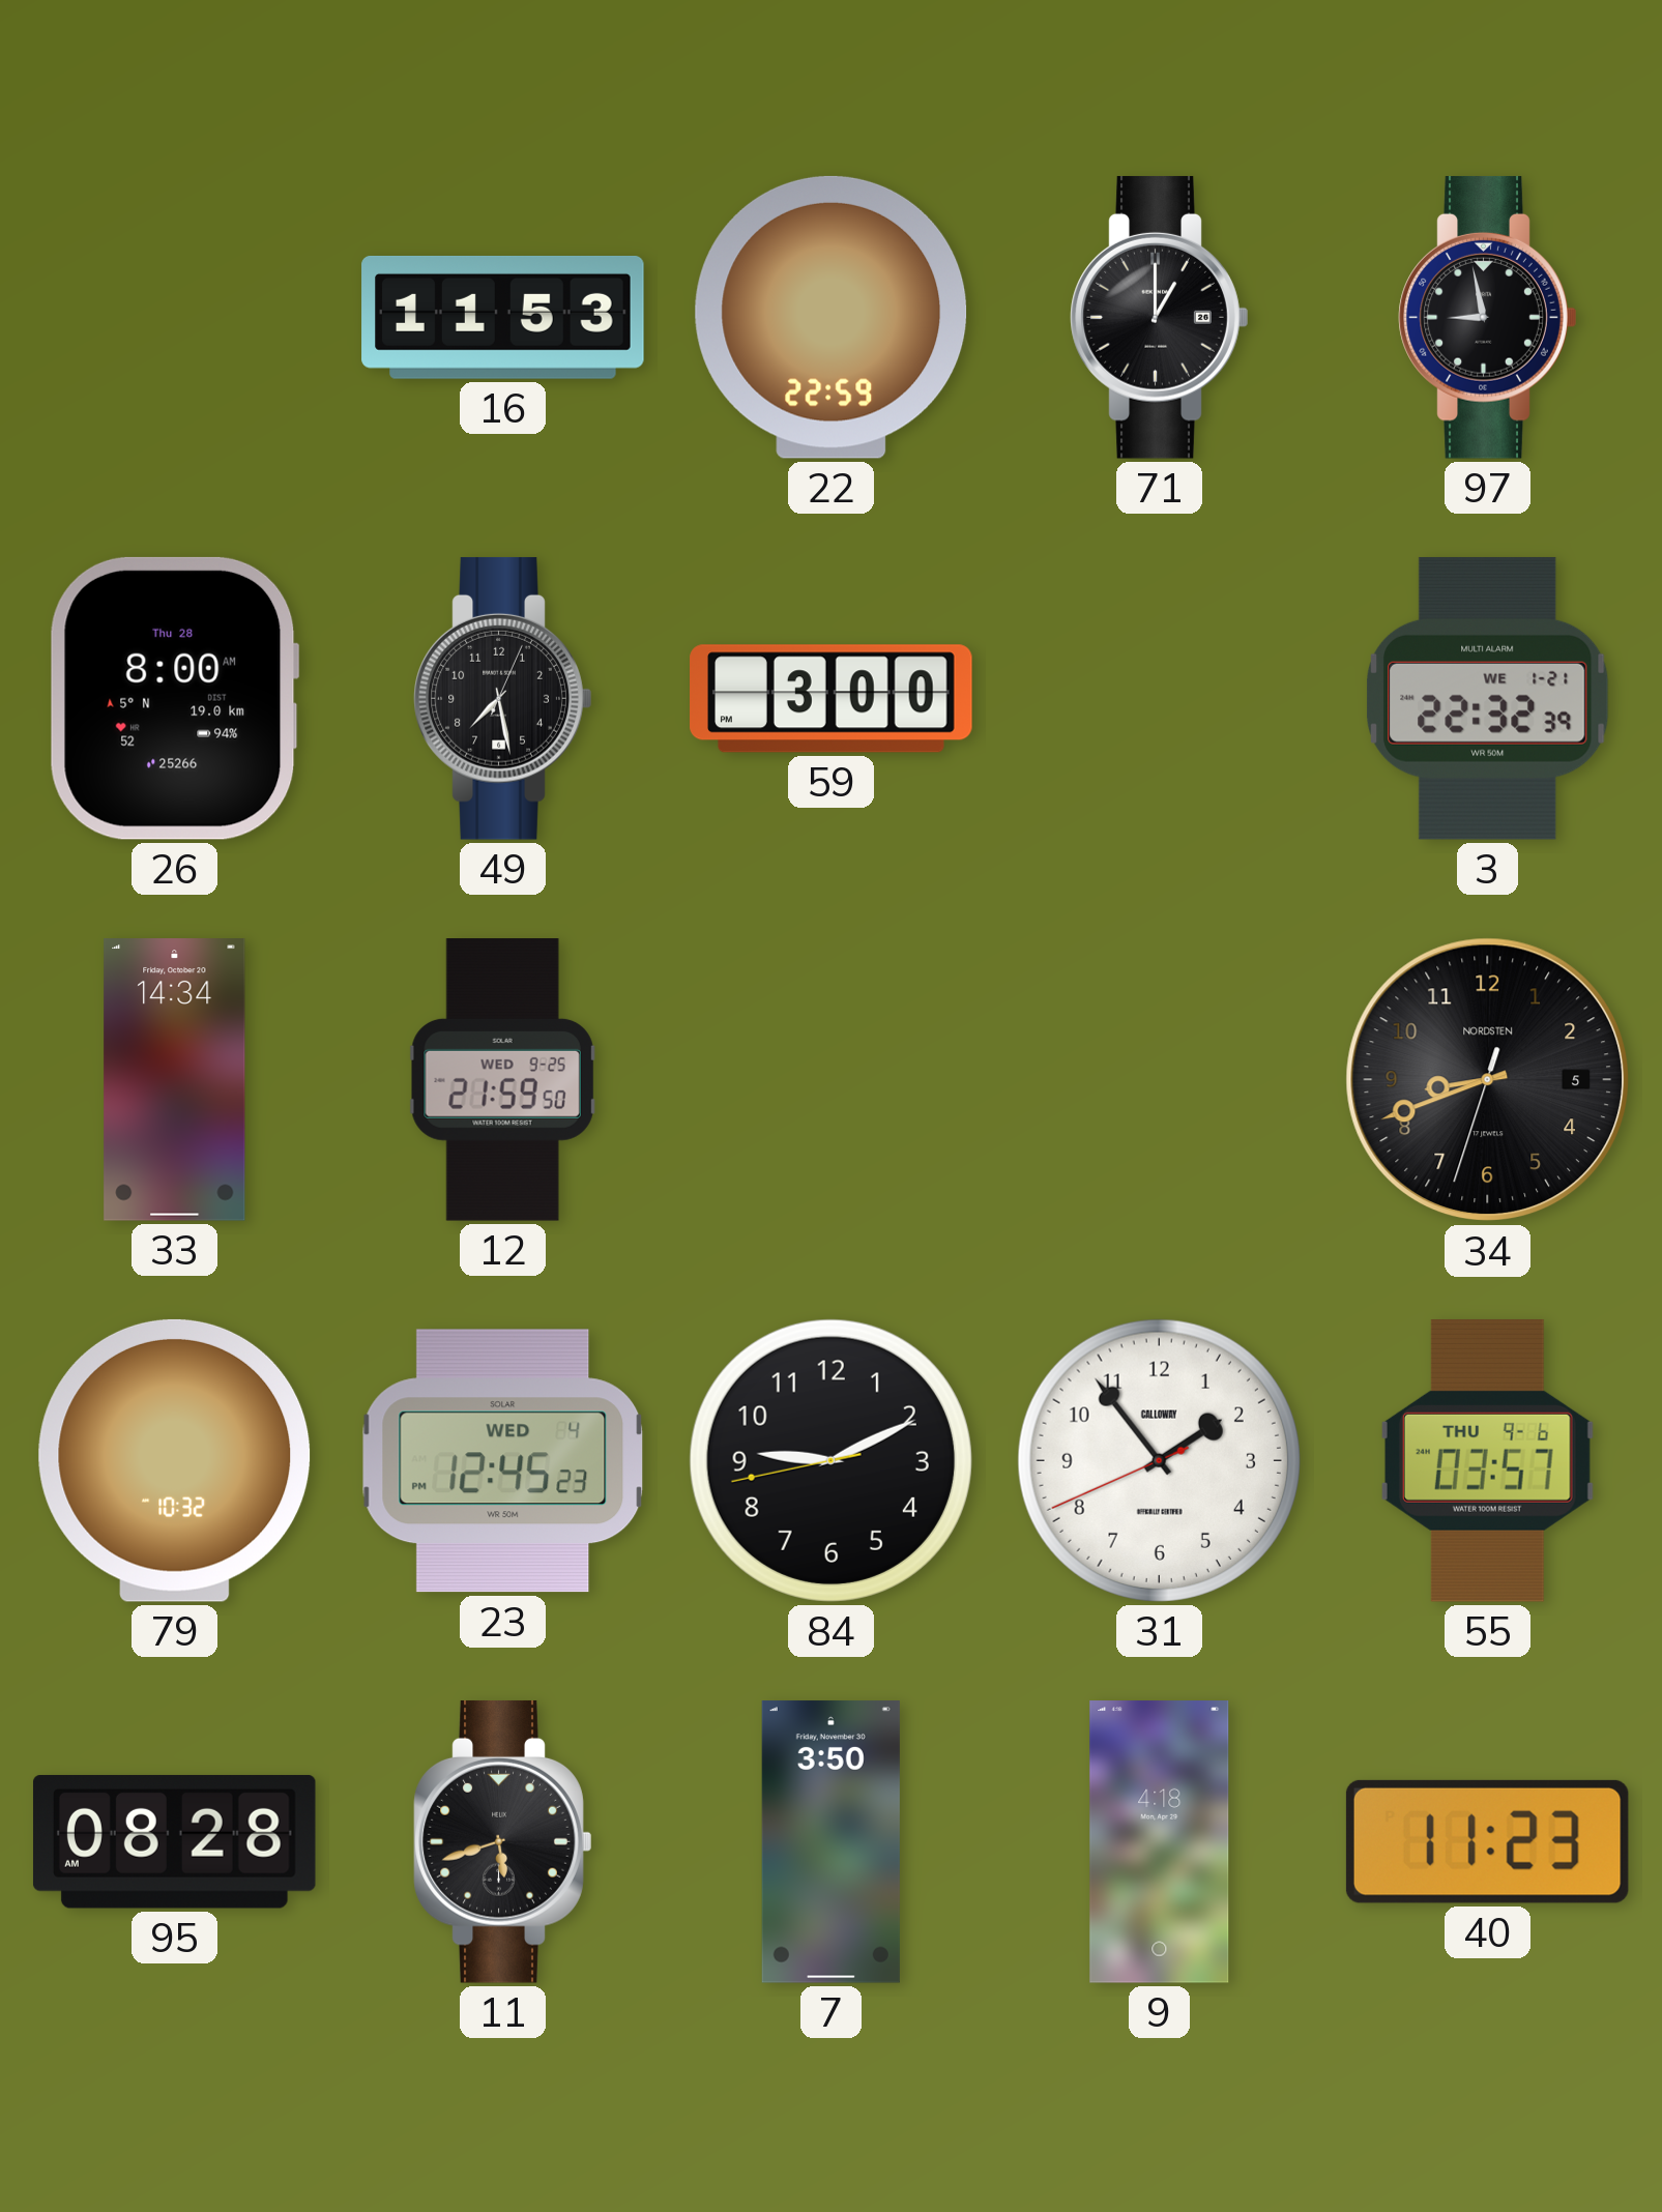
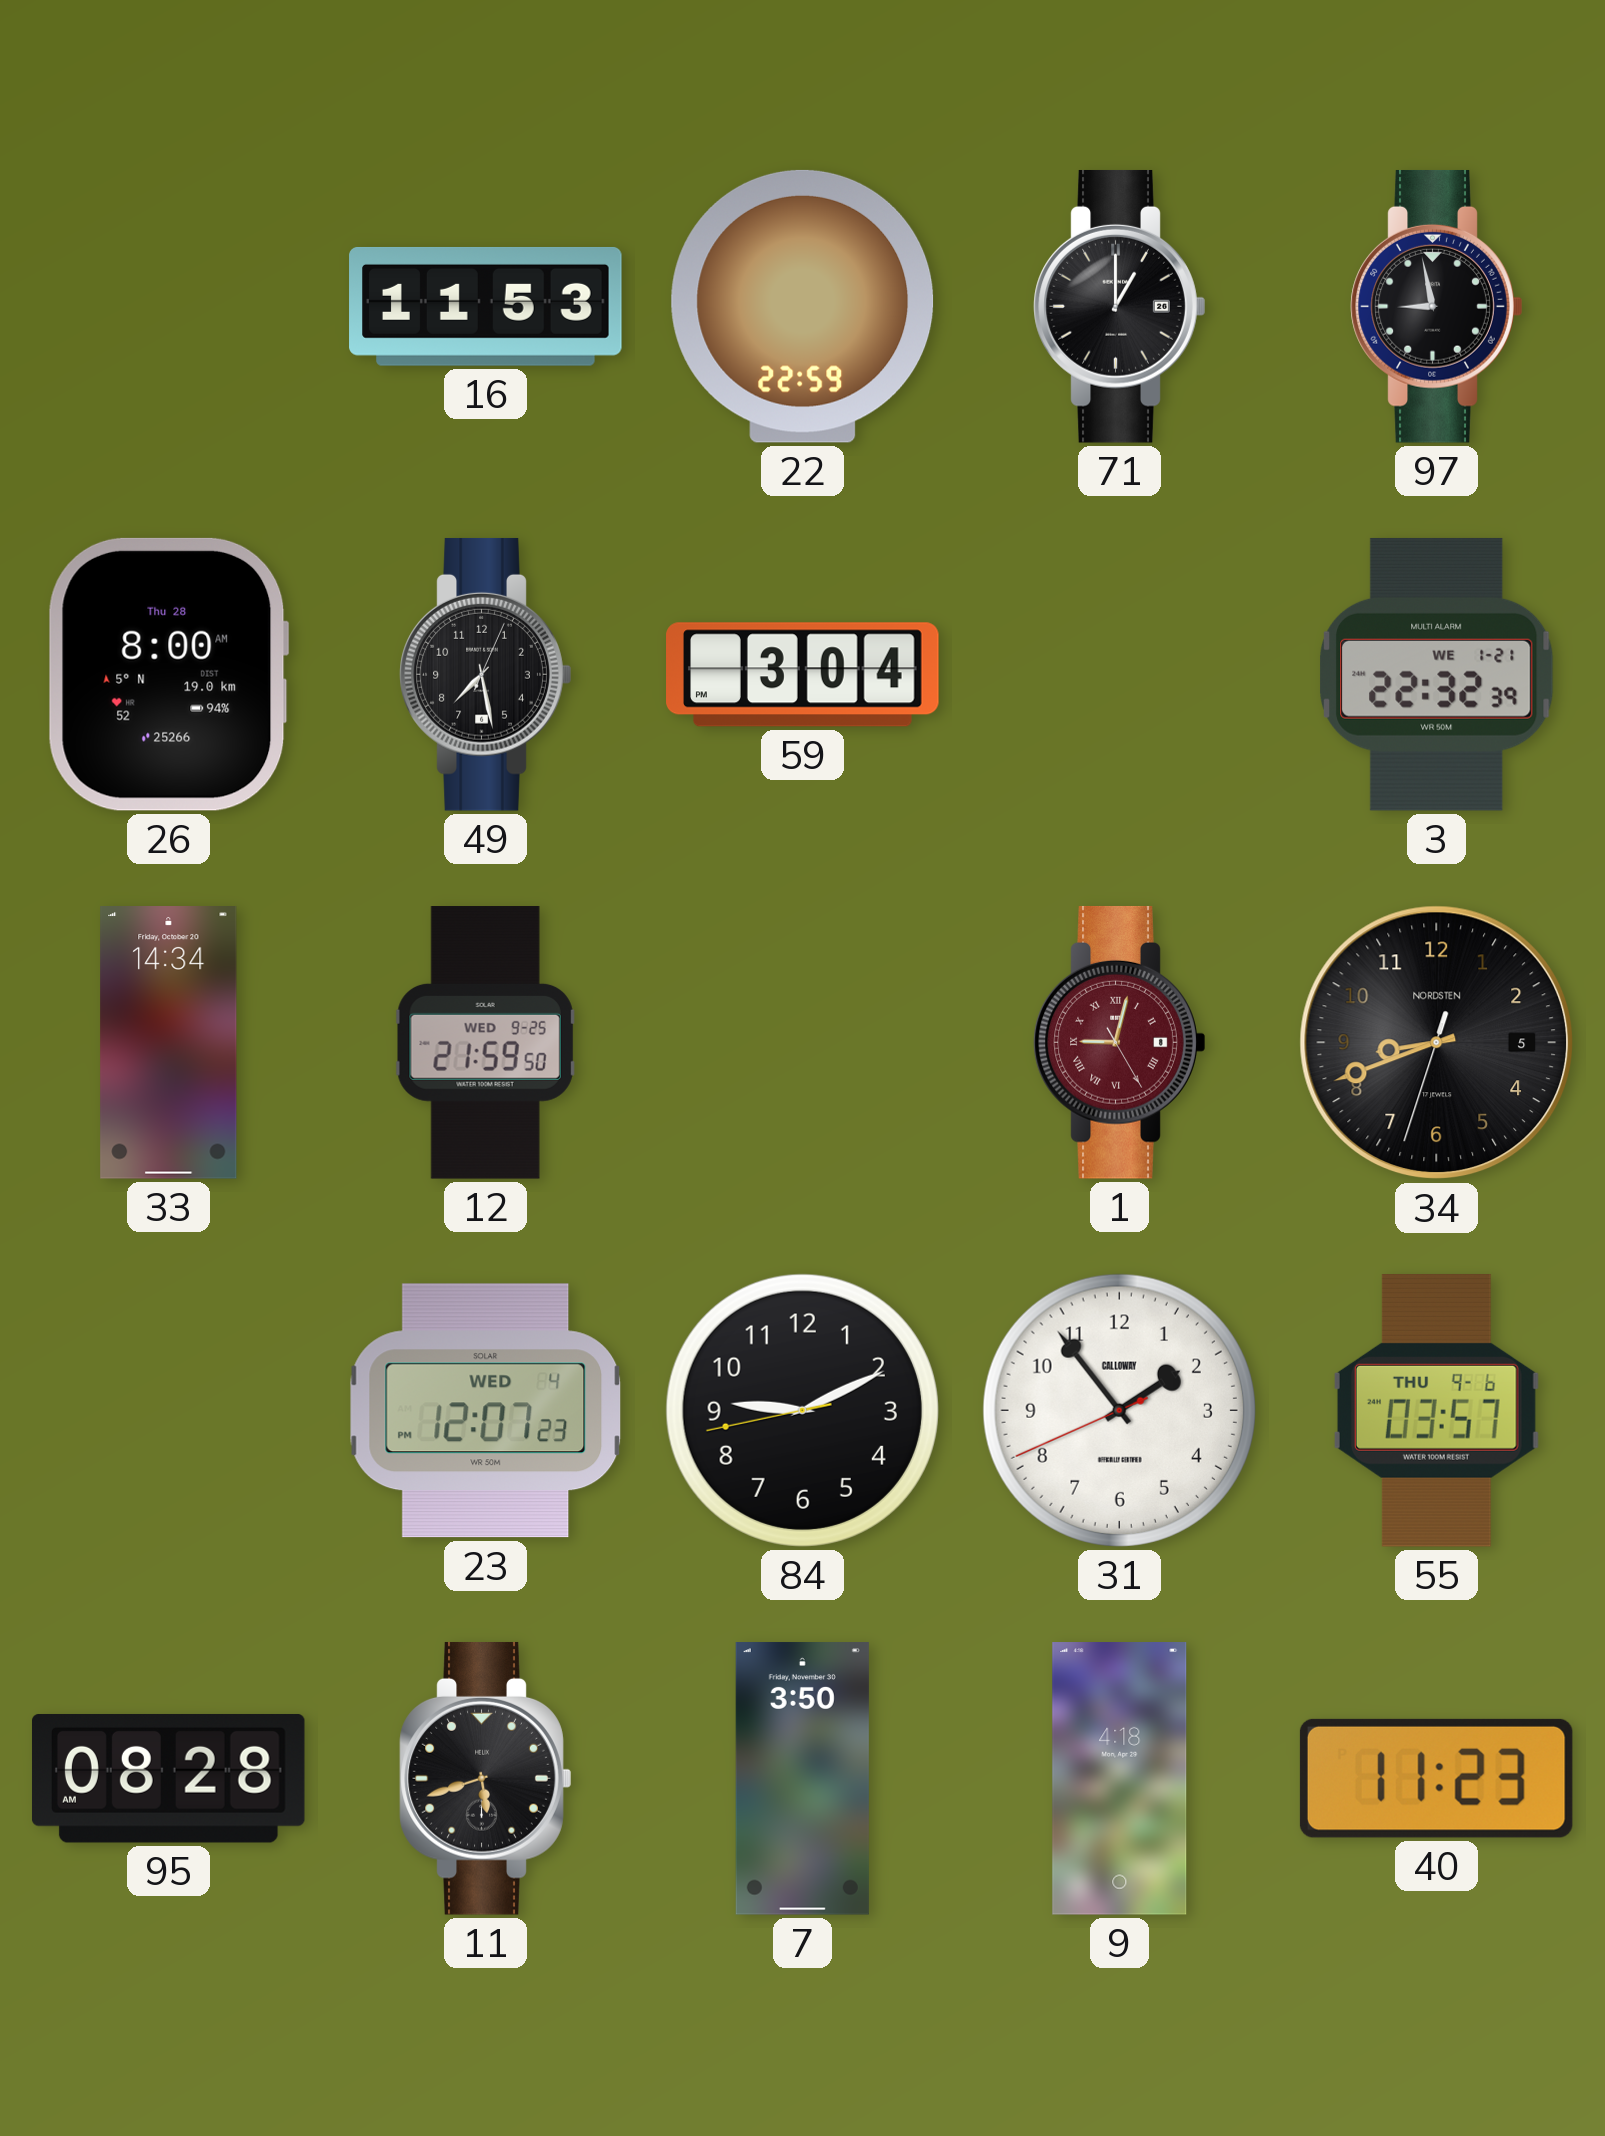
59: 3:00 -> 3:04
1: none -> 9:02
79: 10:32 -> none
23: 12:45 -> 12:07
